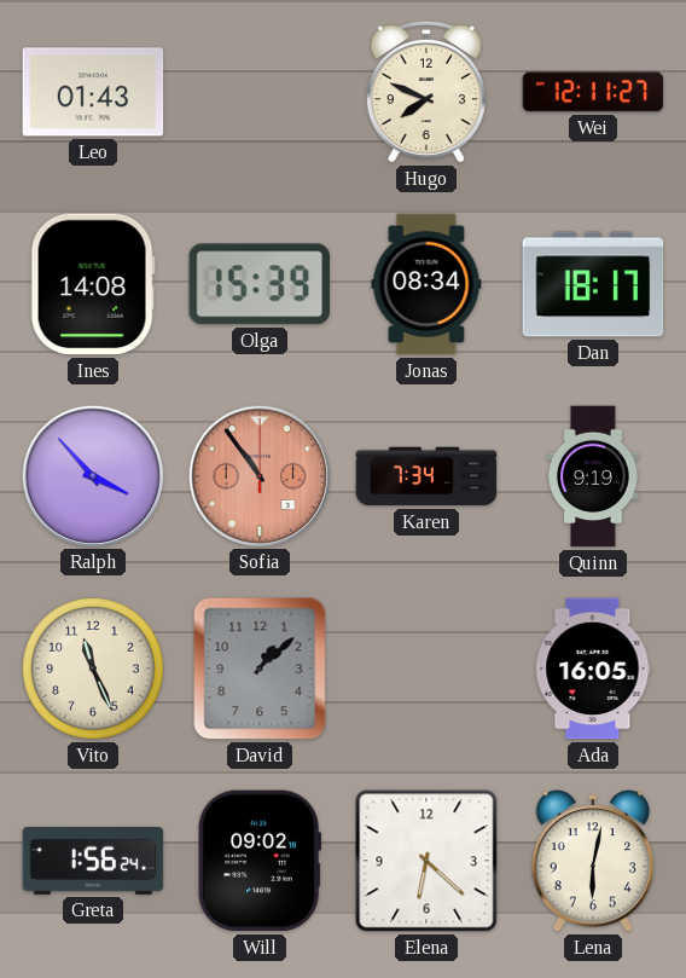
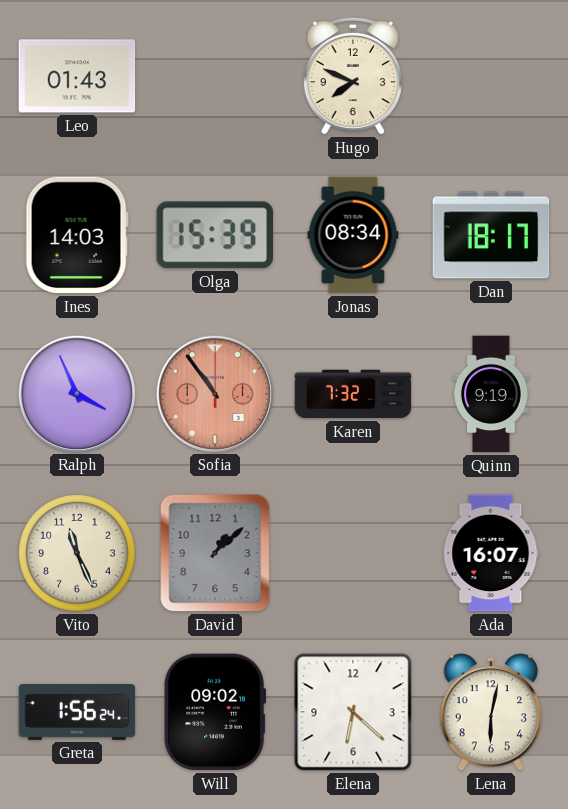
Wei: 12:11 -> none
Ines: 14:08 -> 14:03
Ralph: 3:53 -> 3:56
Karen: 7:34 -> 7:32
Ada: 16:05 -> 16:07
